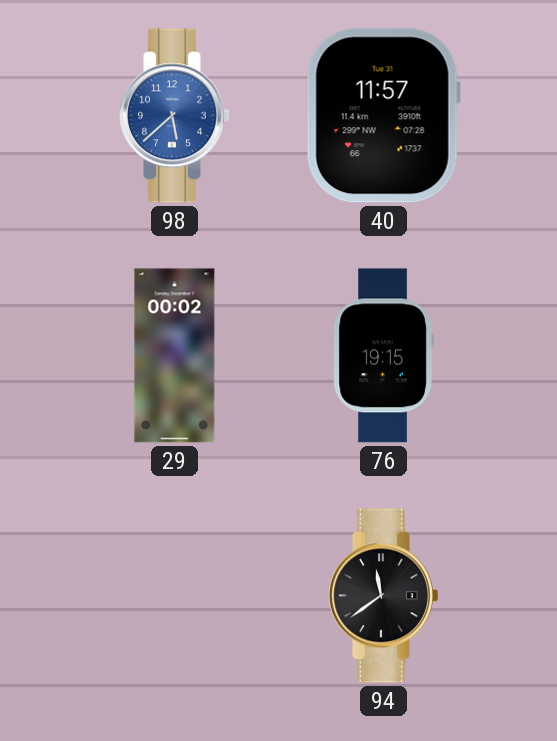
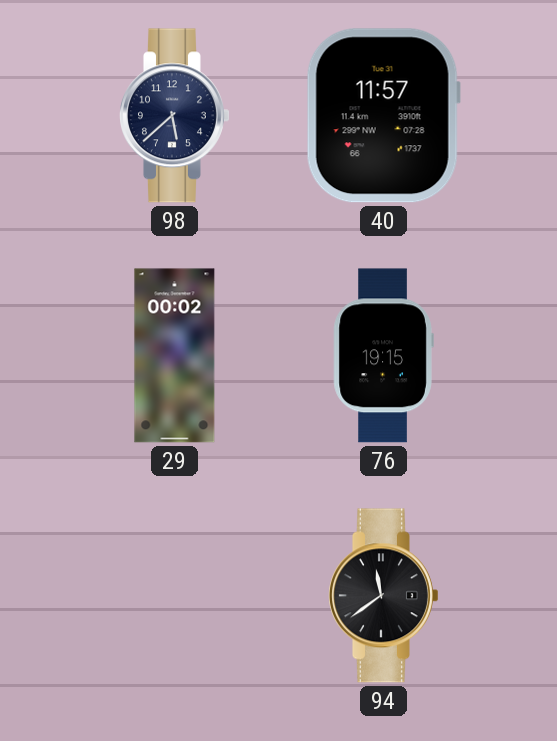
98 dial: blue -> navy
